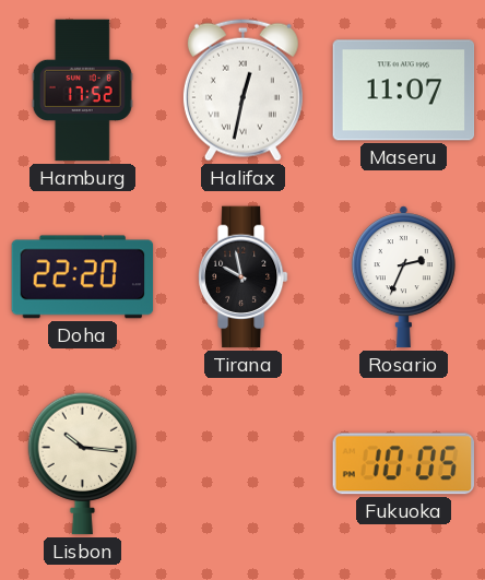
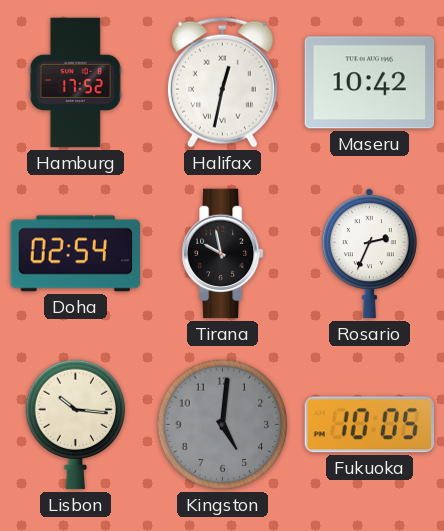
Maseru: 11:07 -> 10:42
Doha: 22:20 -> 02:54
Kingston: none -> 5:01
